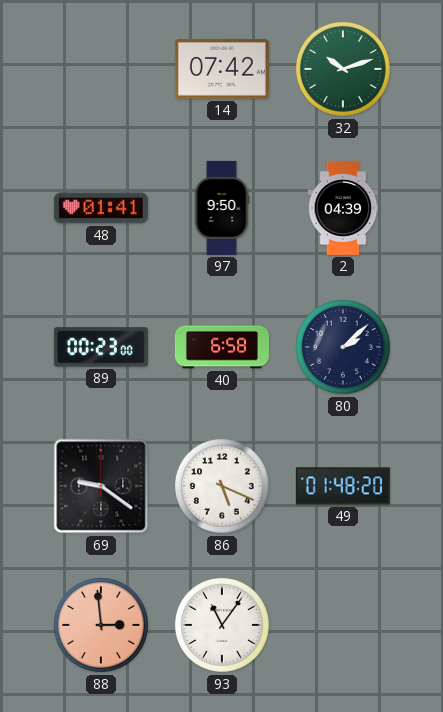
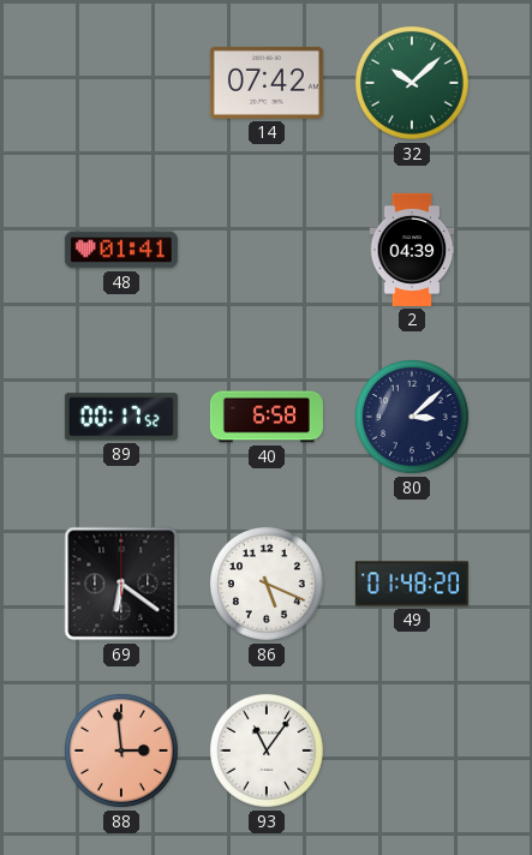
32: 10:12 -> 10:08
97: 9:50 -> none
89: 00:23 -> 00:17
80: 2:08 -> 3:08
69: 9:21 -> 6:21
